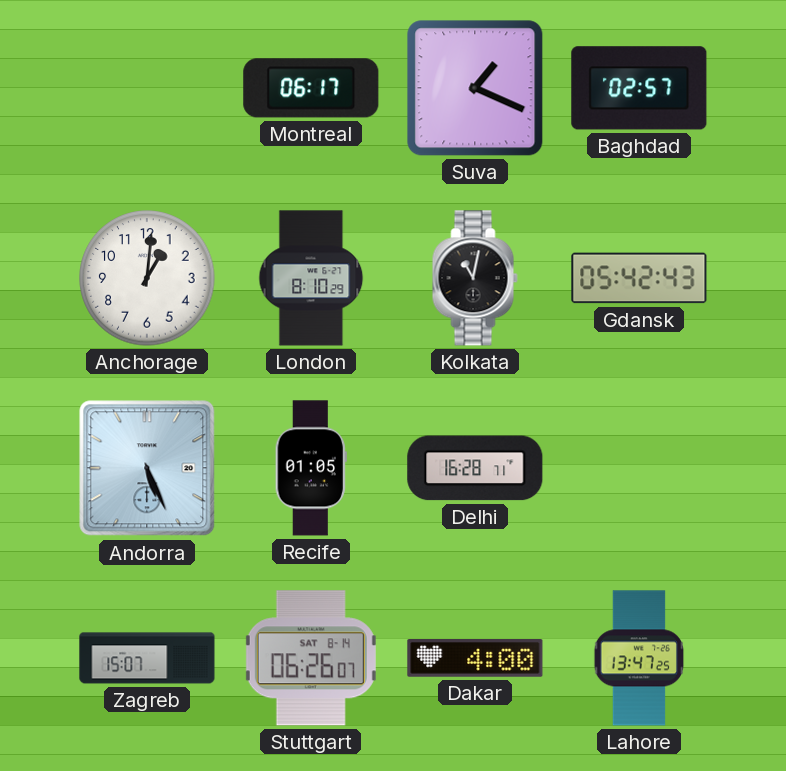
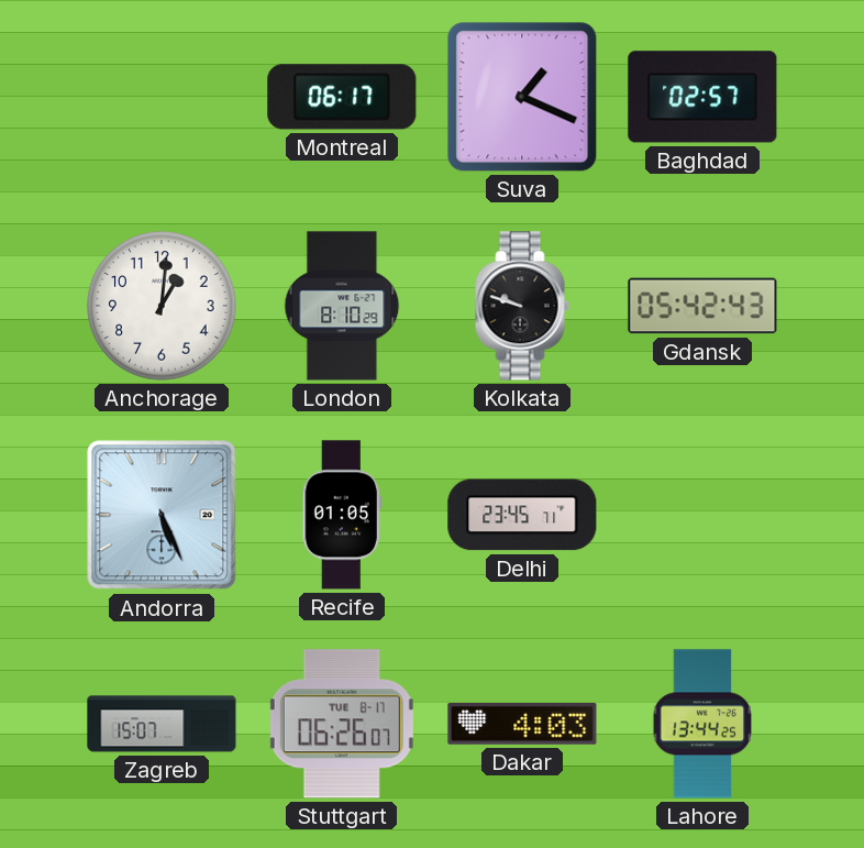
Kolkata: 11:02 -> 9:48
Delhi: 16:28 -> 23:45
Stuttgart date: SAT 8-14 -> TUE 8-17
Dakar: 4:00 -> 4:03
Lahore: 13:47 -> 13:44
